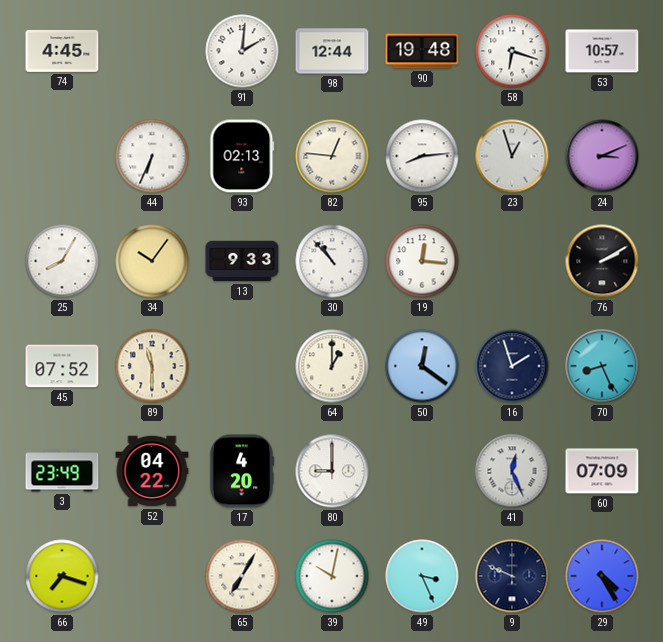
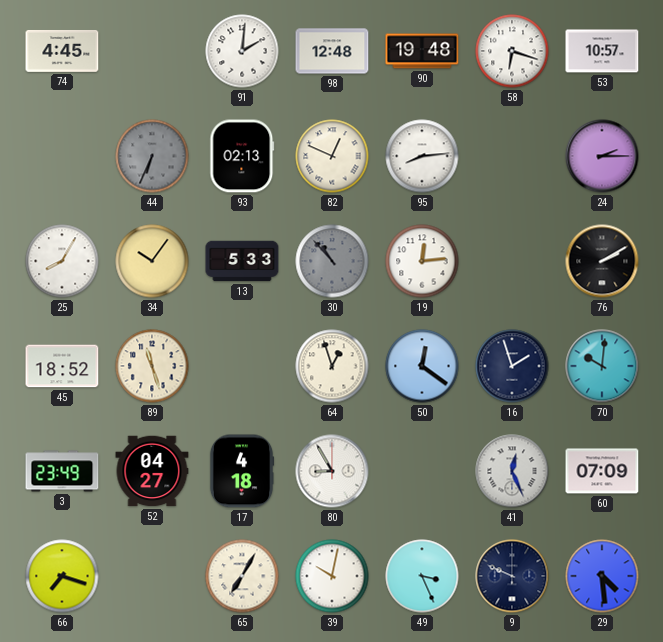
98: 12:44 -> 12:48
44 dial: white -> grey
82: 12:46 -> 12:49
23: 12:57 -> none
24: 3:11 -> 2:15
13: 9:33 -> 5:33
30 dial: white -> grey
19: 12:16 -> 12:14
45: 07:52 -> 18:52
89: 11:30 -> 11:27
64: 1:00 -> 12:57
70: 8:26 -> 10:01
52: 04:22 -> 04:27
17: 4:20 -> 4:18
80: 9:00 -> 8:55
29: 4:25 -> 4:29
